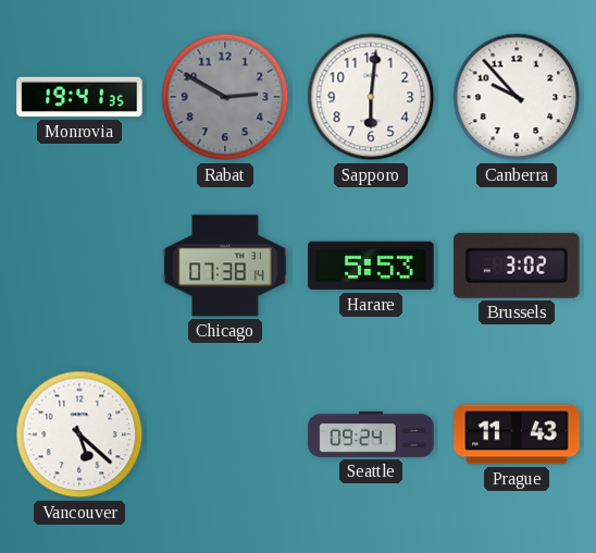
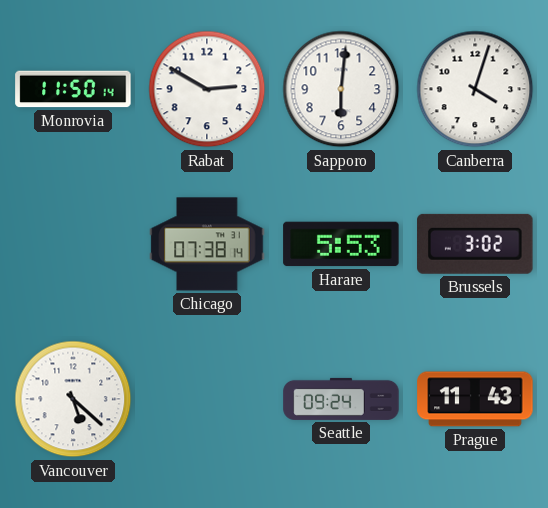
Monrovia: 19:41 -> 11:50
Rabat dial: grey -> white
Canberra: 9:53 -> 4:03
